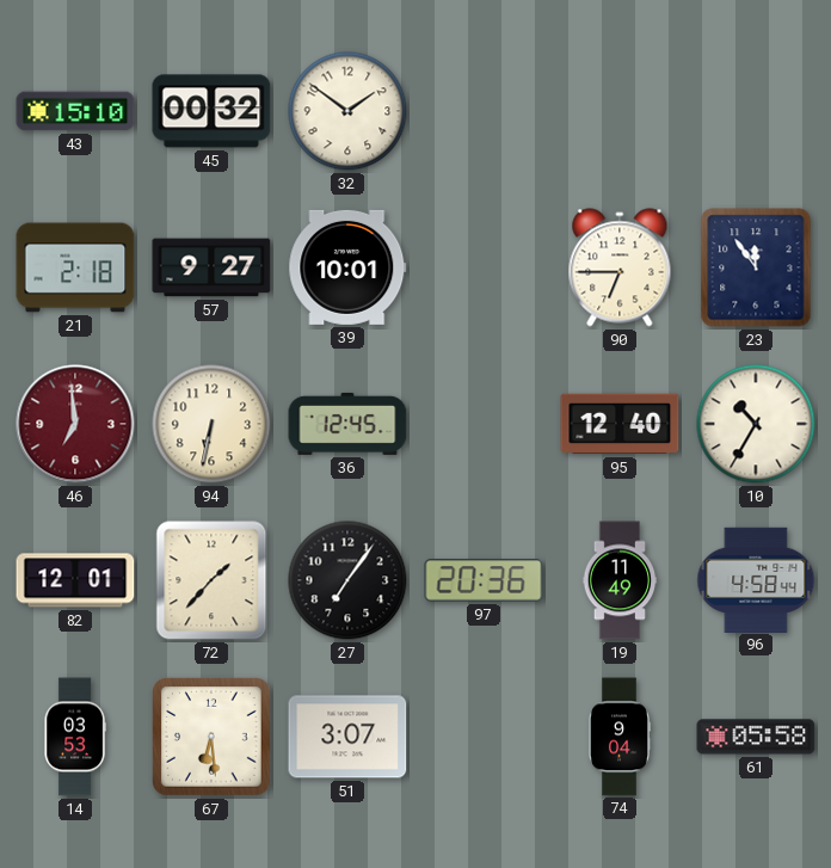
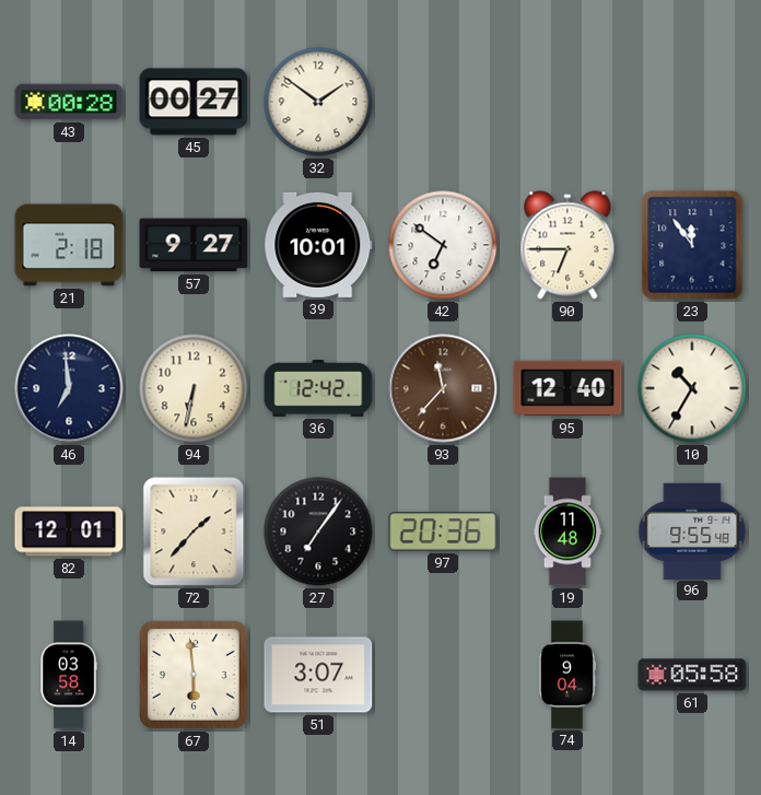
43: 15:10 -> 00:28
45: 00:32 -> 00:27
42: none -> 6:51
46 dial: burgundy -> navy
36: 12:45 -> 12:42
93: none -> 11:37
19: 11:49 -> 11:48
96: 4:58 -> 9:55
14: 03:53 -> 03:58
67: 6:29 -> 5:59
